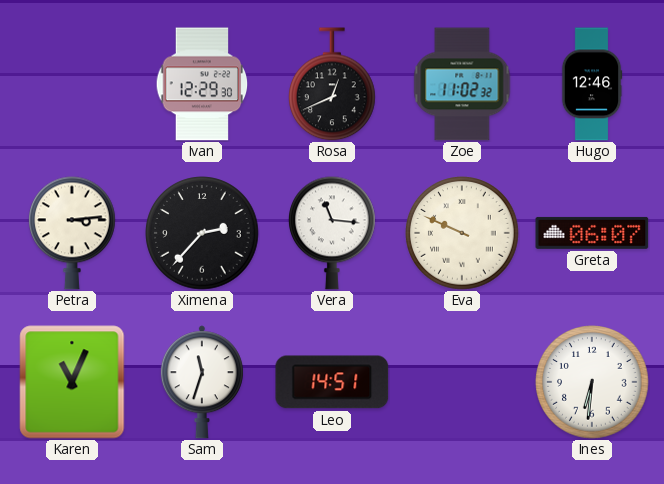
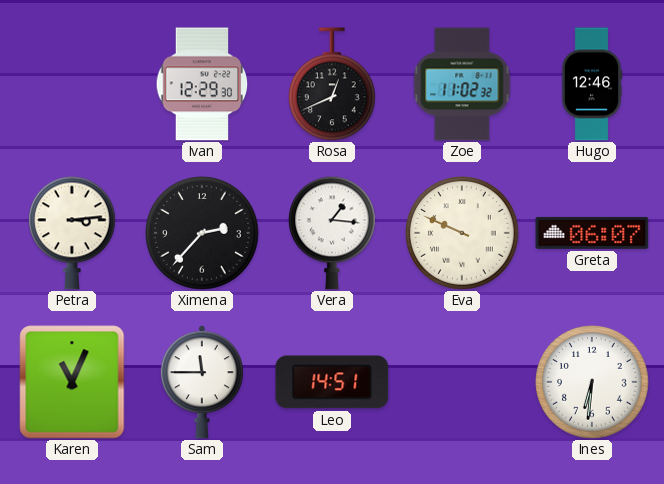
Vera: 11:16 -> 1:16
Sam: 11:33 -> 11:45
